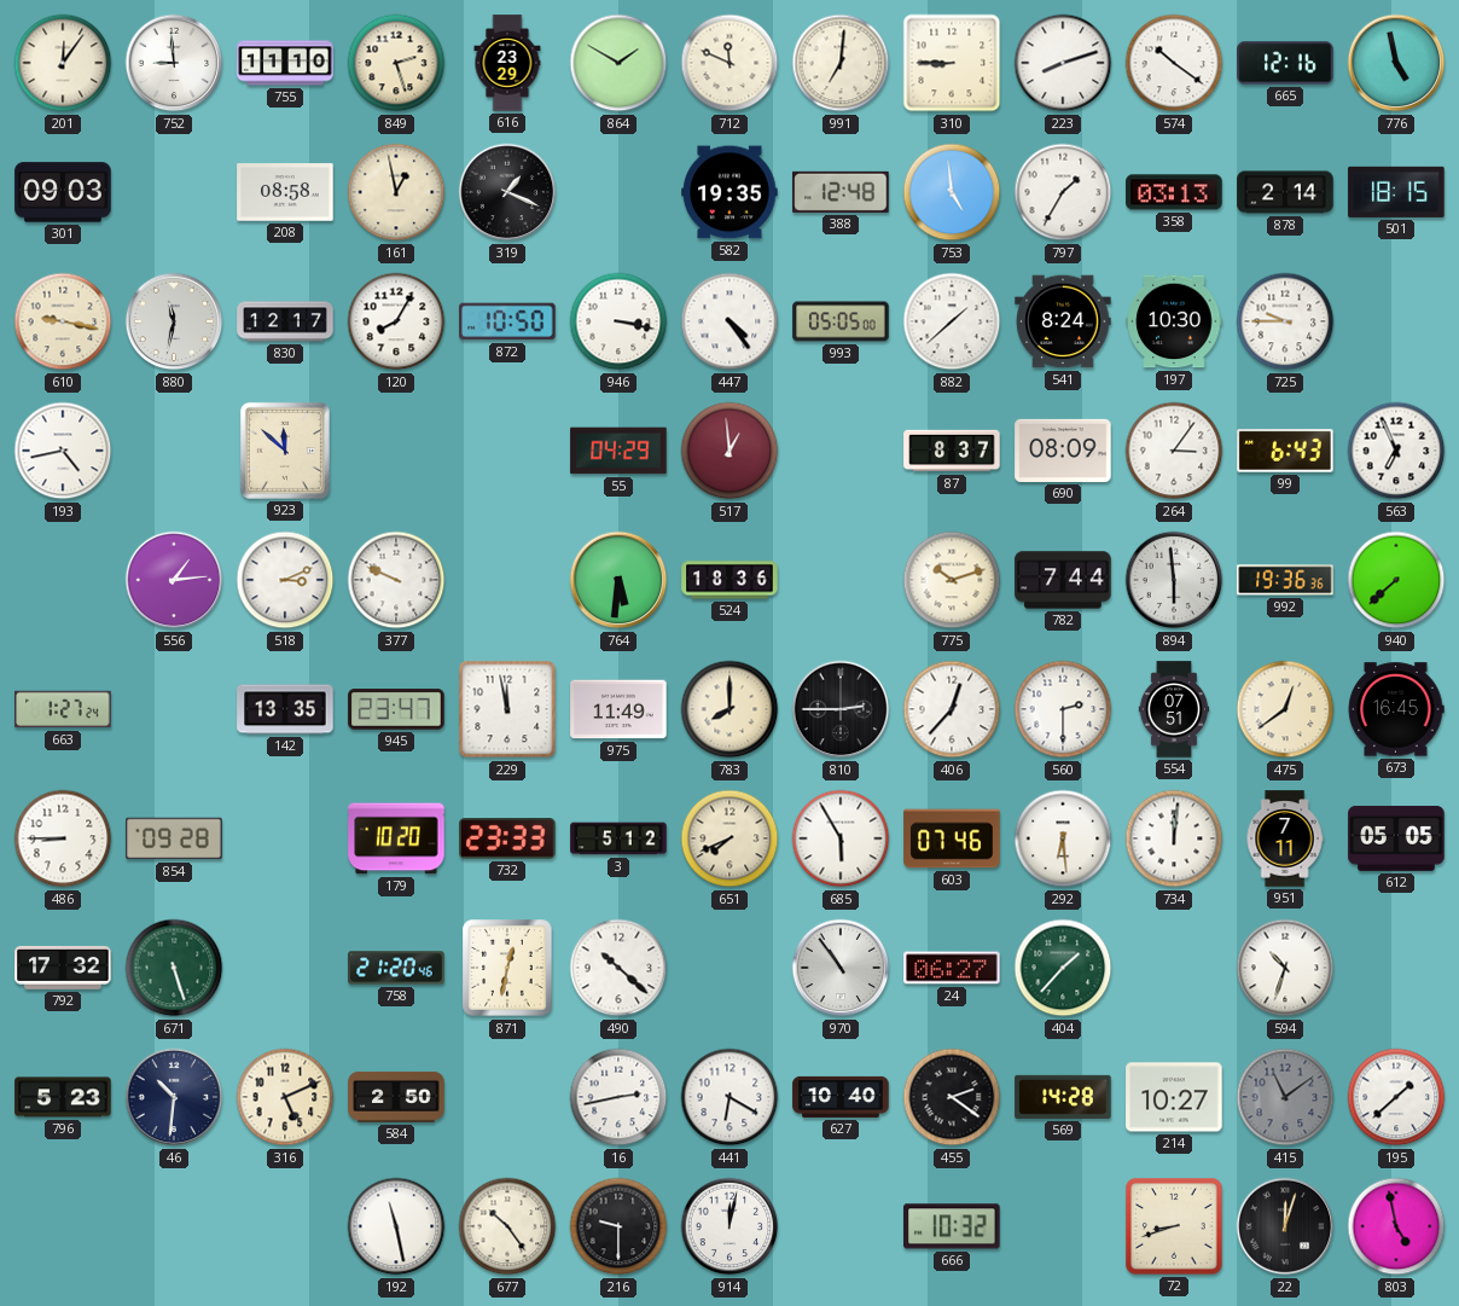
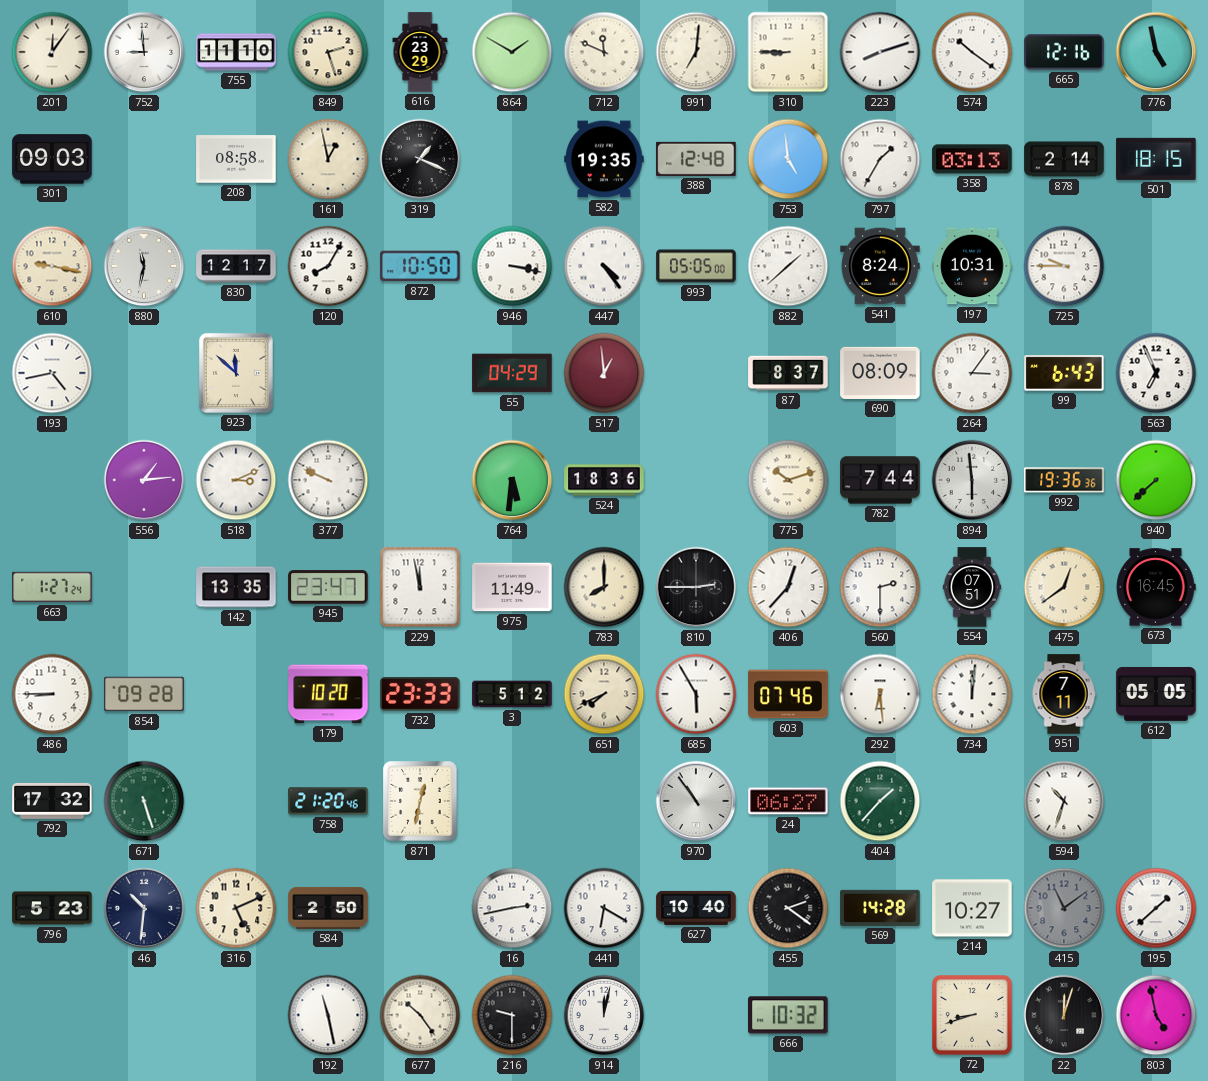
197: 10:30 -> 10:31
490: 10:22 -> none
